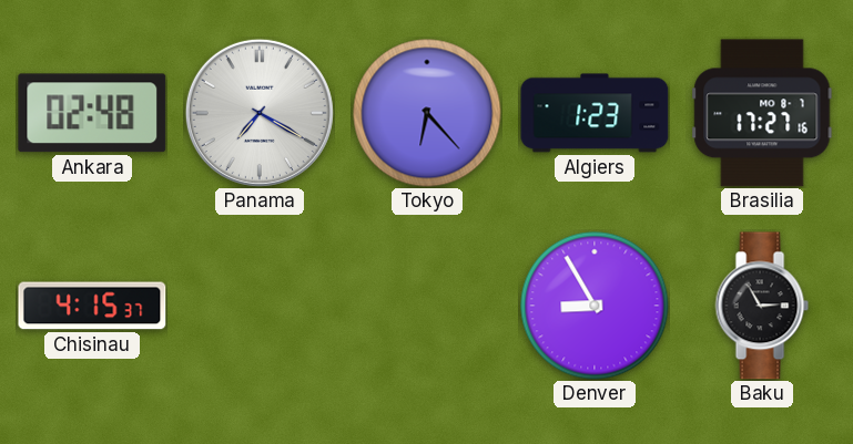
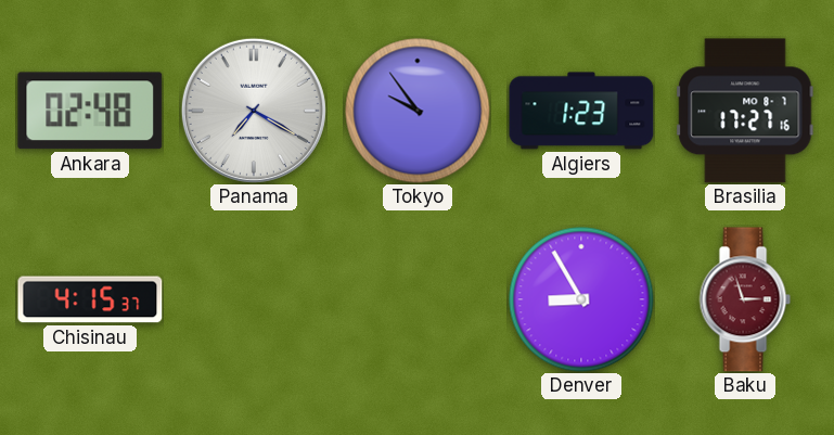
Tokyo: 6:23 -> 9:54
Baku: 2:55 -> 2:57
Baku dial: black -> burgundy
